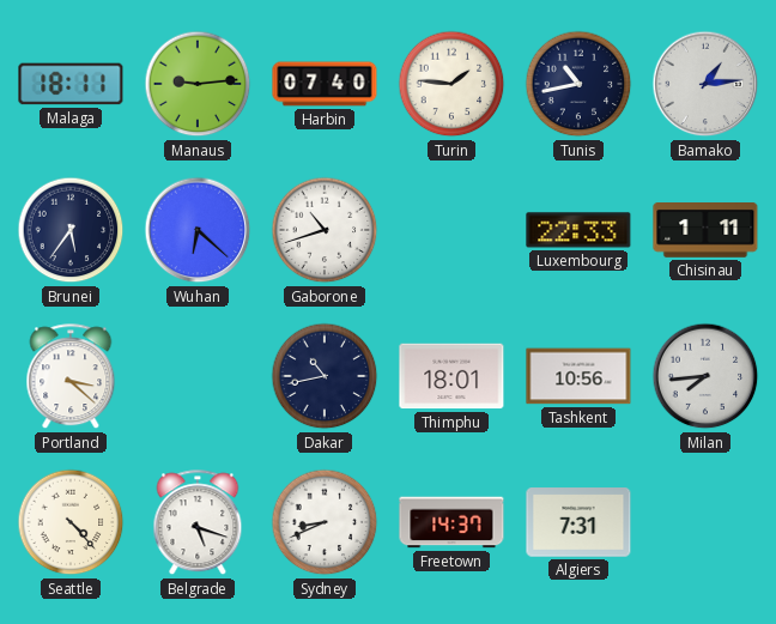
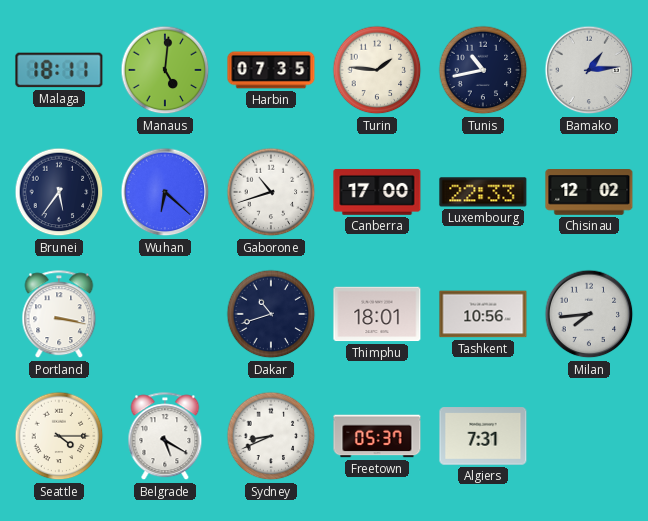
Manaus: 9:14 -> 5:01
Harbin: 07:40 -> 07:35
Canberra: none -> 17:00
Chisinau: 1:11 -> 12:02
Portland: 3:22 -> 3:17
Dakar: 10:43 -> 10:42
Seattle: 4:23 -> 4:15
Belgrade: 5:18 -> 5:20
Freetown: 14:37 -> 05:37
